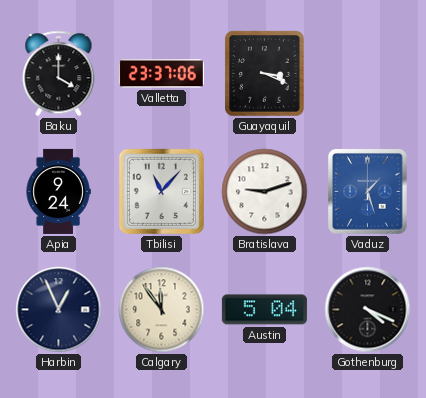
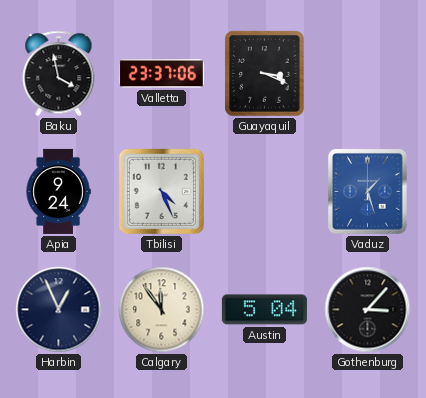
Baku: 4:00 -> 3:58
Tbilisi: 11:07 -> 4:26
Bratislava: 9:12 -> none
Gothenburg: 4:19 -> 3:07
